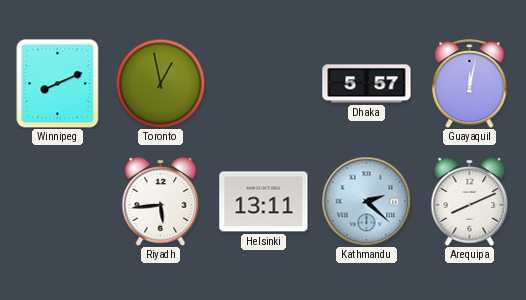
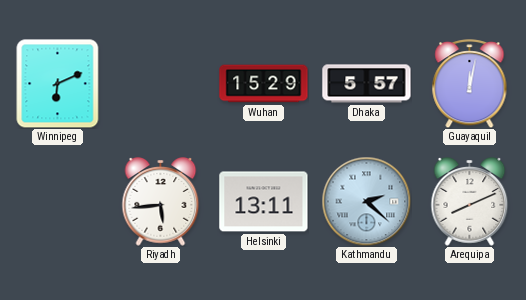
Winnipeg: 8:11 -> 6:11
Toronto: 12:58 -> none
Wuhan: none -> 15:29
